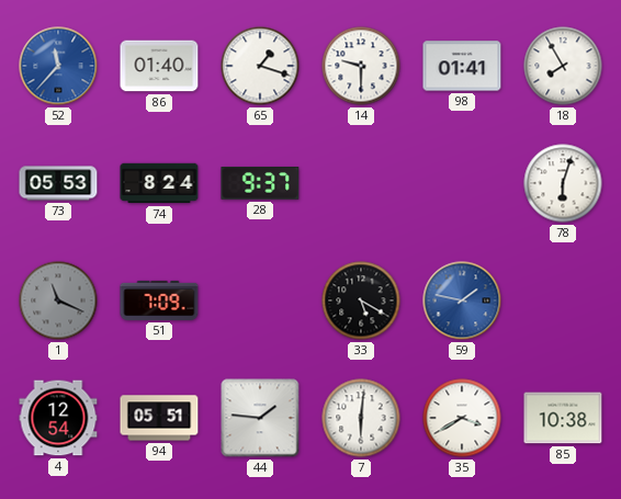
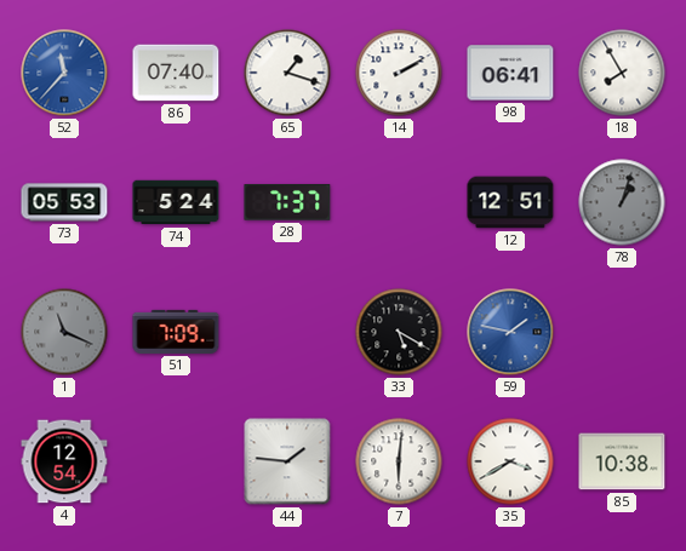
86: 01:40 -> 07:40
14: 9:30 -> 2:10
98: 01:41 -> 06:41
74: 8:24 -> 5:24
28: 9:37 -> 7:37
12: none -> 12:51
78: 6:03 -> 1:03
78 dial: white -> grey
94: 05:51 -> none
